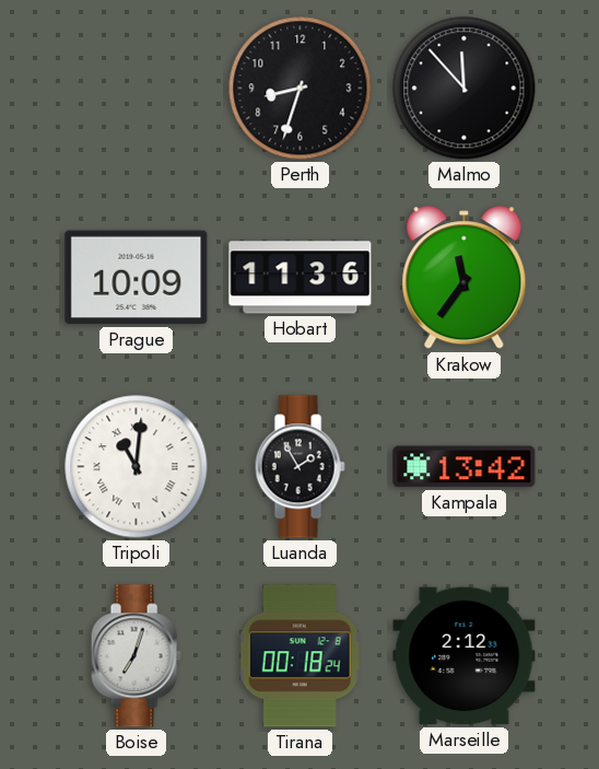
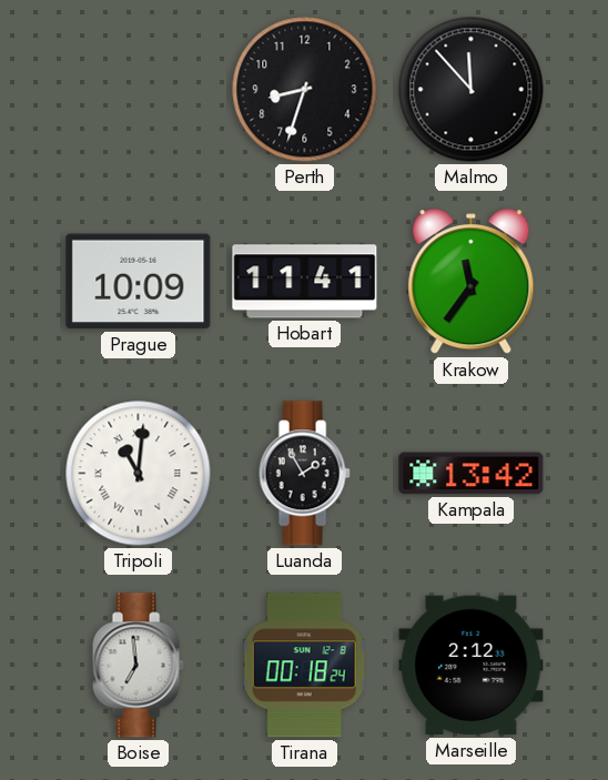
Hobart: 11:36 -> 11:41
Boise: 7:03 -> 6:59
